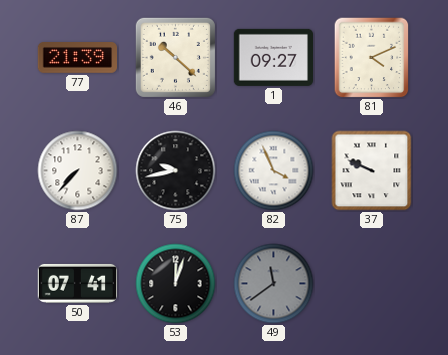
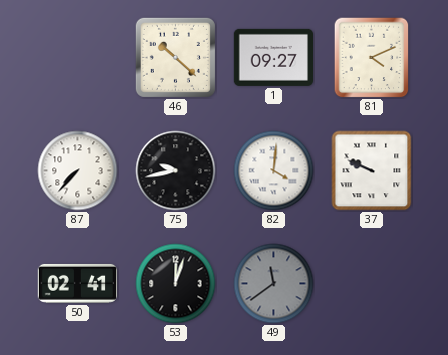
77: 21:39 -> none
82: 3:56 -> 4:01
50: 07:41 -> 02:41
